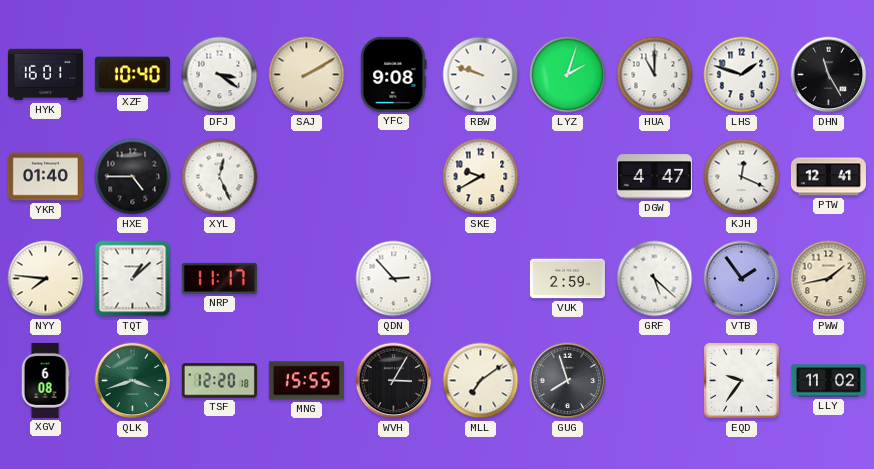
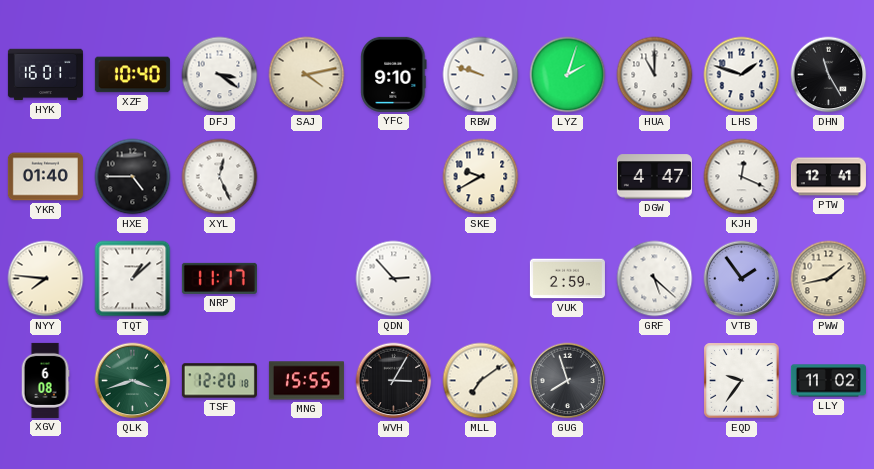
SAJ: 2:10 -> 4:13
YFC: 9:08 -> 9:10
